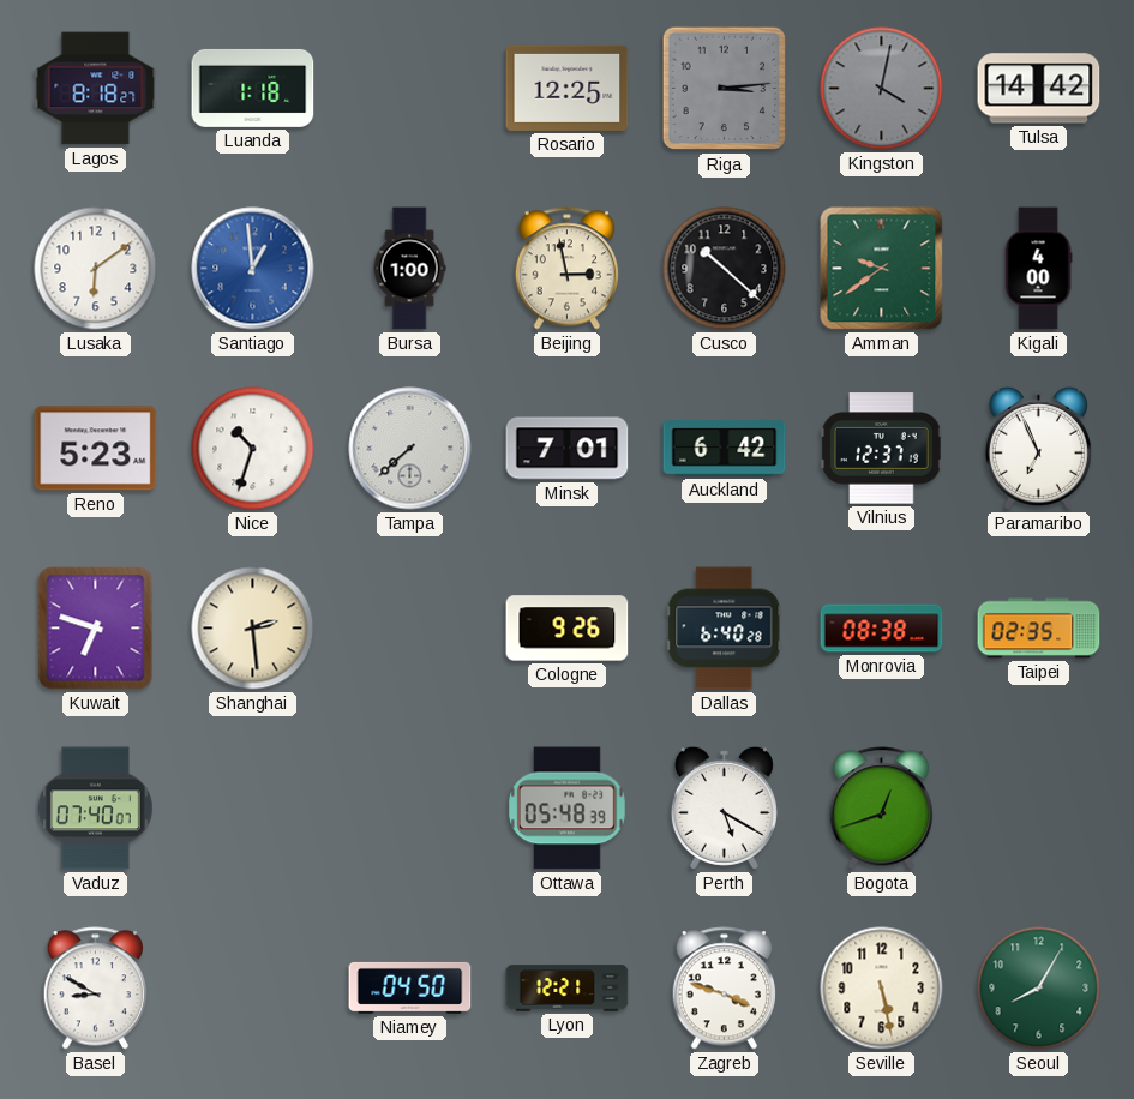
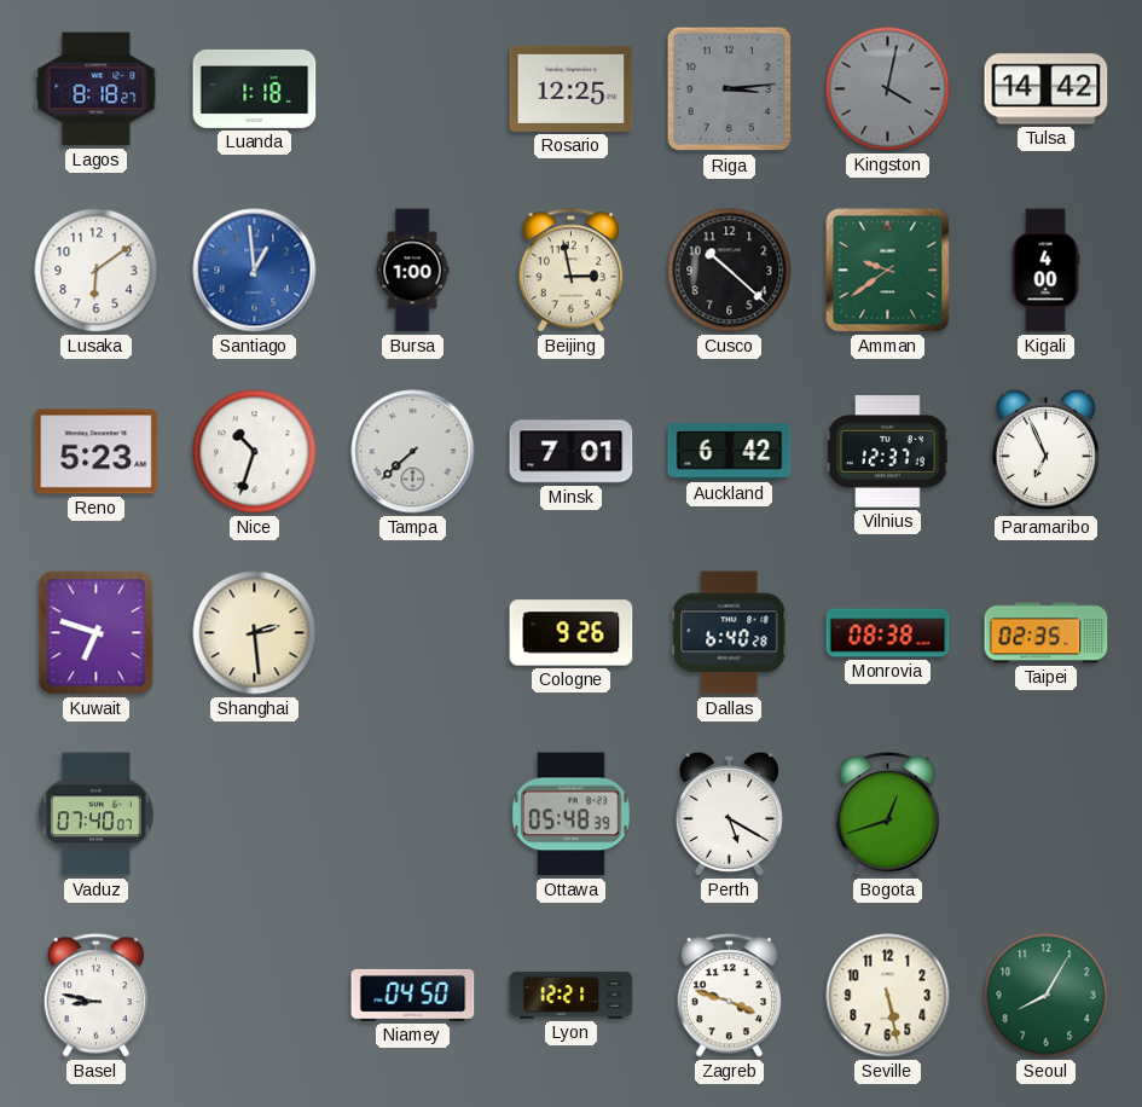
Basel: 8:50 -> 8:47
